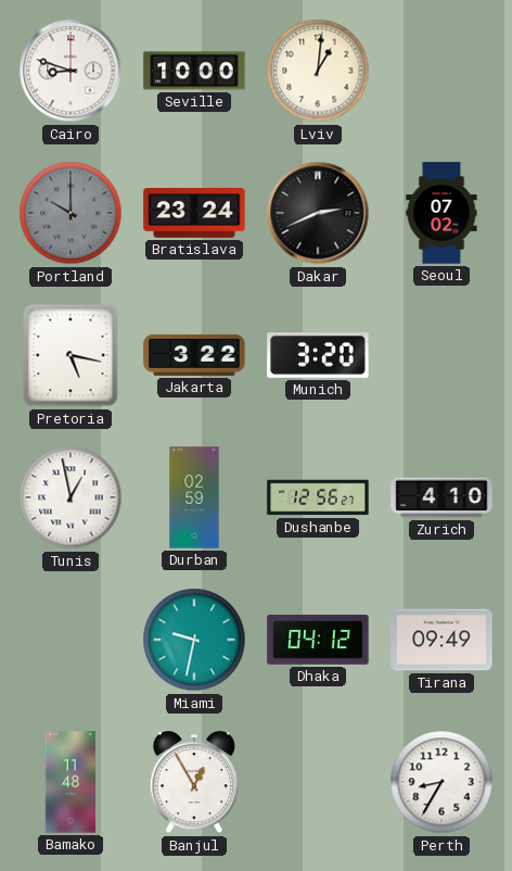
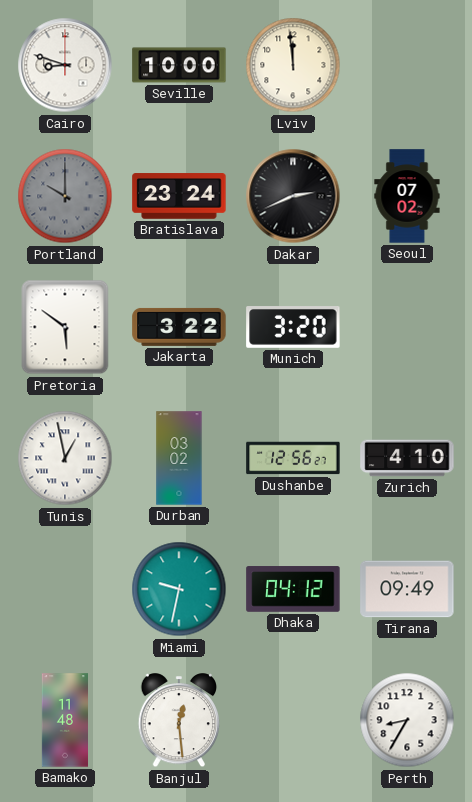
Lviv: 1:01 -> 11:59
Pretoria: 5:17 -> 5:51
Durban: 02:59 -> 03:02
Banjul: 12:55 -> 12:29
